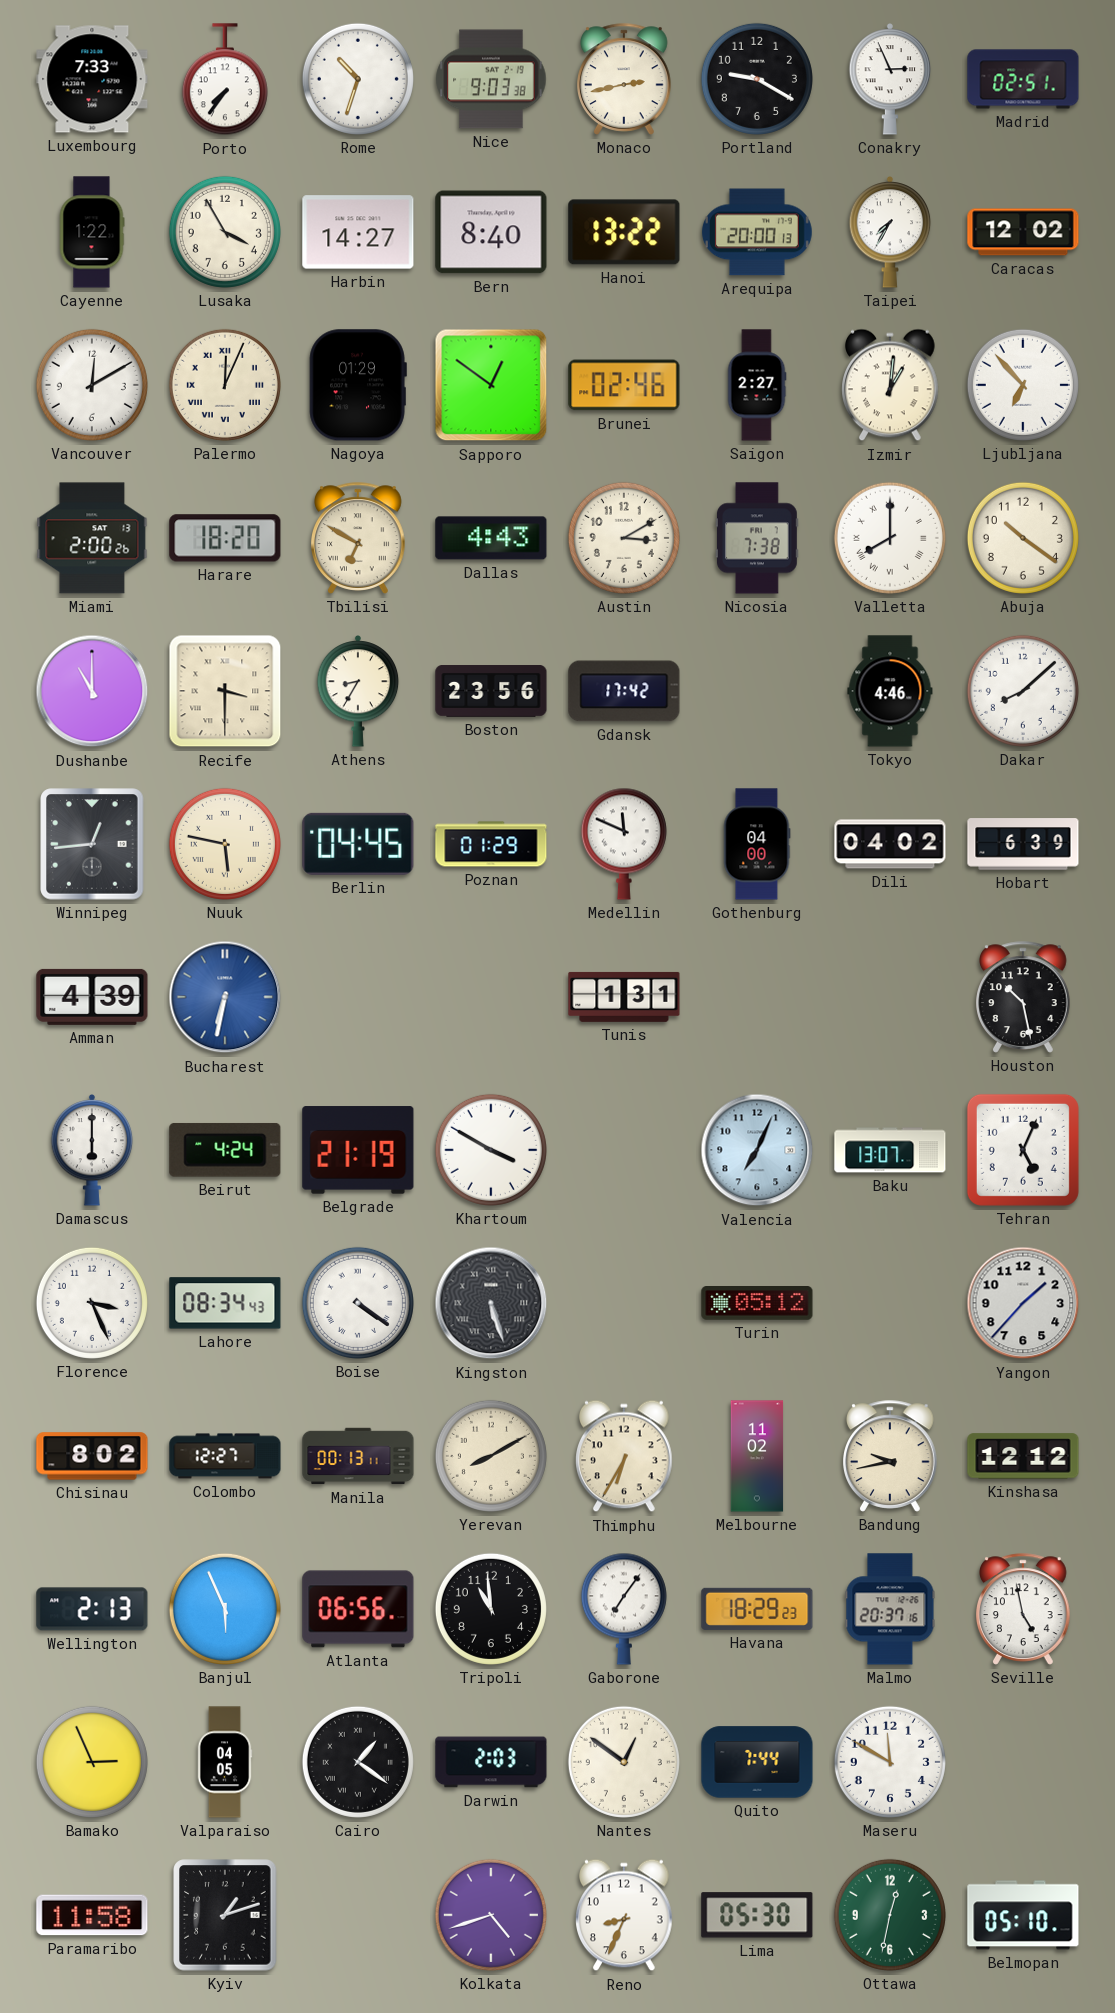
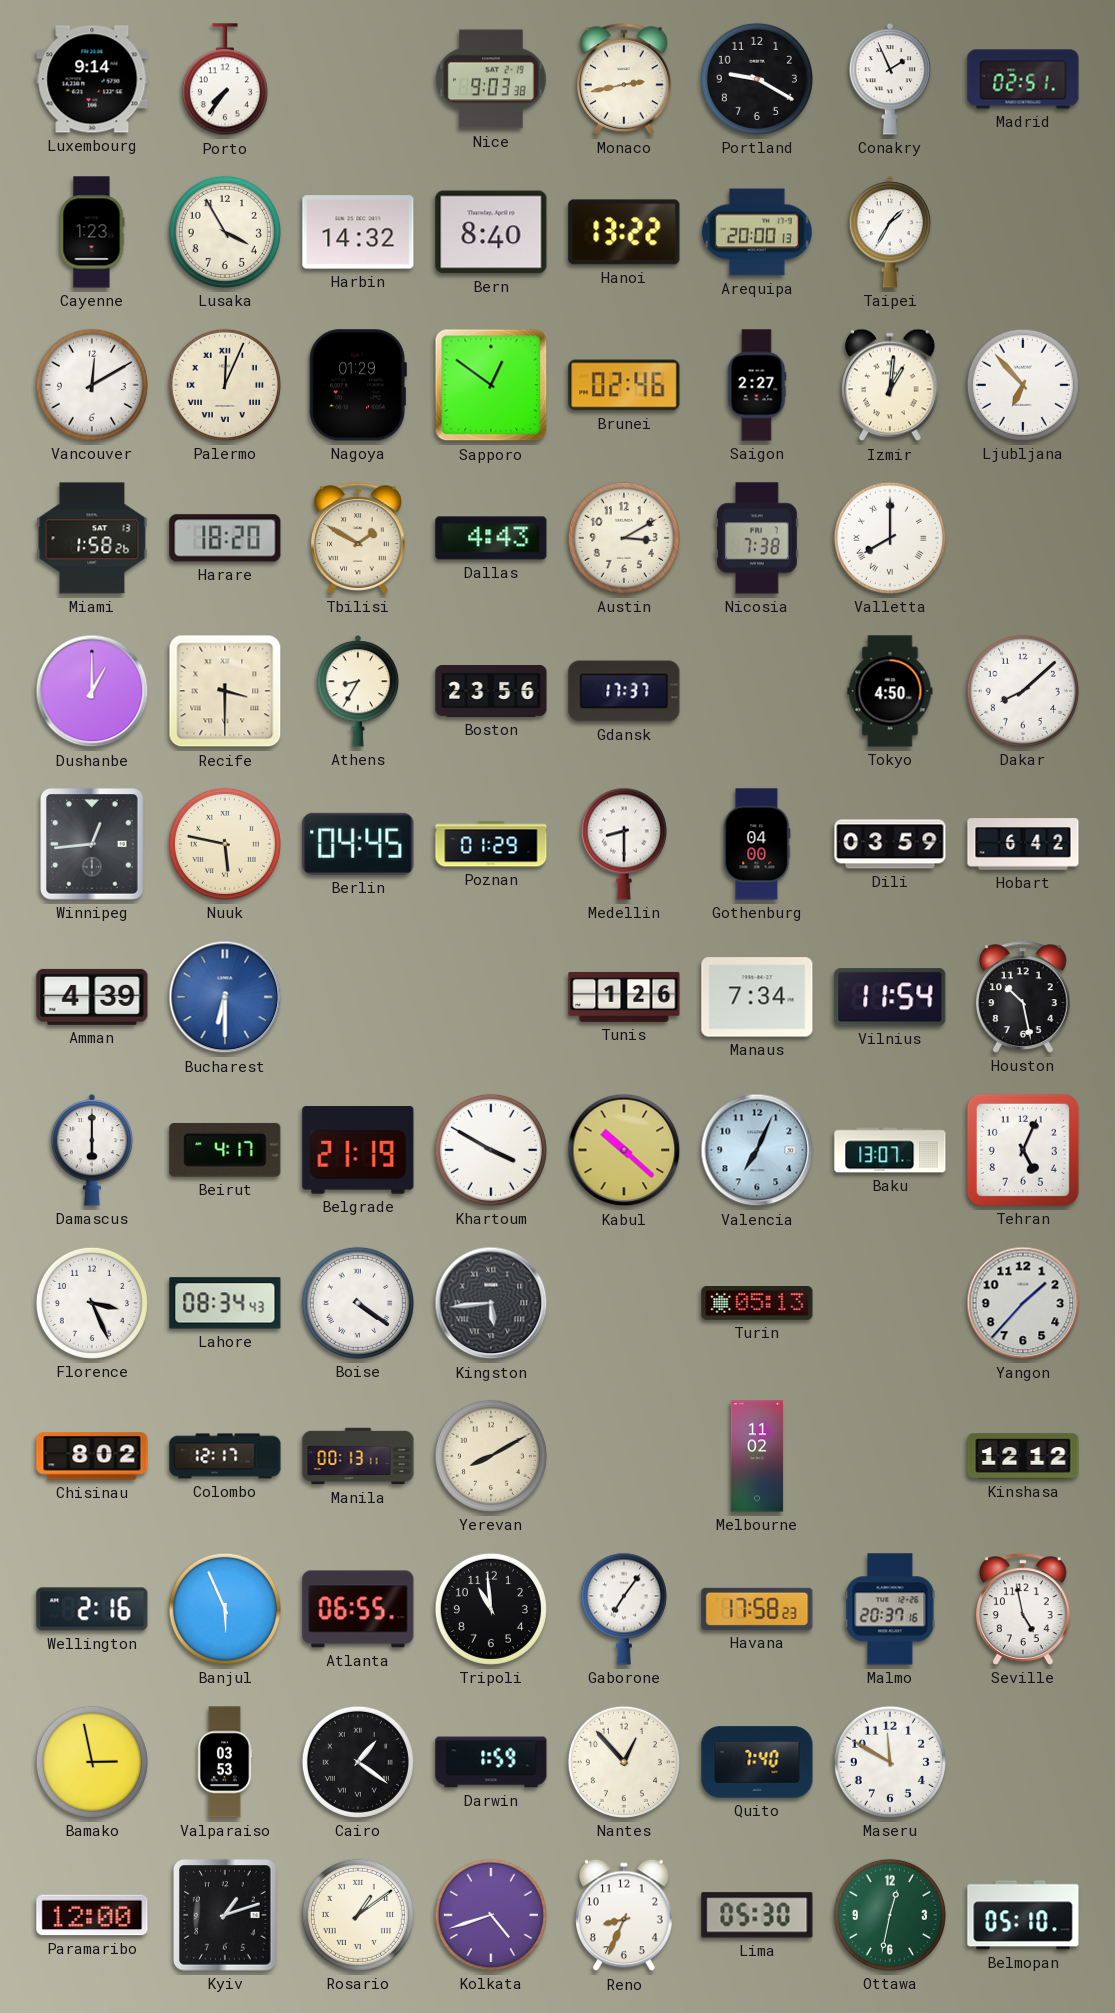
Luxembourg: 7:33 -> 9:14
Rome: 10:33 -> none
Conakry: 2:56 -> 1:56
Cayenne: 1:22 -> 1:23
Harbin: 14:27 -> 14:32
Taipei: 7:35 -> 1:35
Caracas: 12:02 -> none
Miami: 2:00 -> 1:58
Tbilisi: 6:50 -> 1:50
Abuja: 10:21 -> none
Dushanbe: 11:00 -> 1:00
Gdansk: 17:42 -> 17:37
Tokyo: 4:46 -> 4:50
Medellin: 11:49 -> 8:30
Dili: 04:02 -> 03:59
Hobart: 6:39 -> 6:42
Bucharest: 6:32 -> 6:30
Tunis: 1:31 -> 1:26
Manaus: none -> 7:34
Vilnius: none -> 11:54
Beirut: 4:24 -> 4:17
Kabul: none -> 10:22
Kingston: 5:27 -> 5:44
Turin: 05:12 -> 05:13
Colombo: 12:27 -> 12:17
Thimphu: 6:35 -> none
Bandung: 9:43 -> none
Wellington: 2:13 -> 2:16
Atlanta: 06:56 -> 06:55
Havana: 18:29 -> 17:58
Bamako: 2:56 -> 2:58
Valparaiso: 04:05 -> 03:53
Darwin: 2:03 -> 1:59
Nantes: 12:51 -> 12:53
Quito: 7:44 -> 7:40
Paramaribo: 11:58 -> 12:00
Rosario: none -> 1:09
